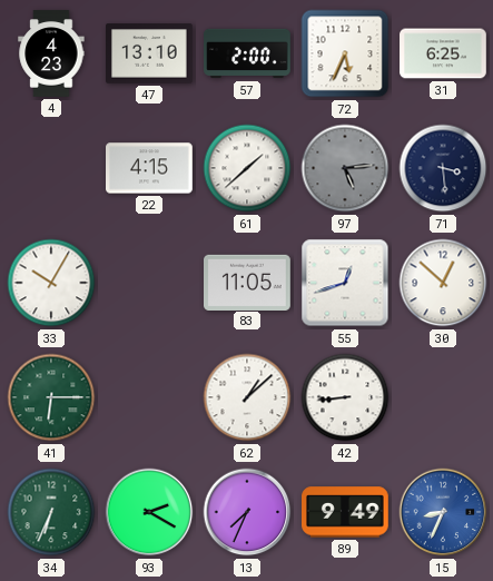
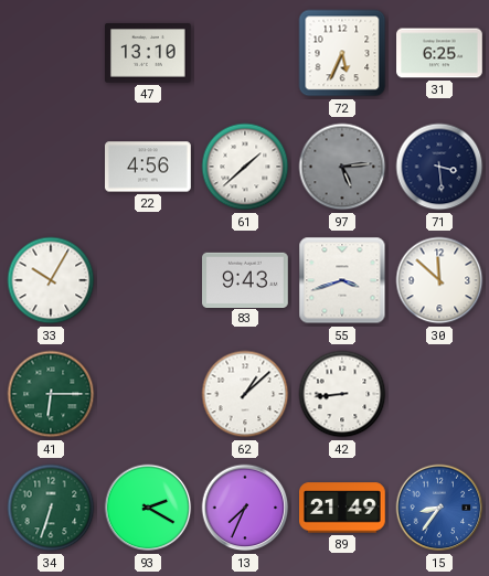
4: 4:23 -> none
57: 2:00 -> none
22: 4:15 -> 4:56
83: 11:05 -> 9:43
55: 12:42 -> 3:42
30: 12:52 -> 11:52
34: 6:34 -> 6:33
89: 9:49 -> 21:49
15: 8:34 -> 8:36
